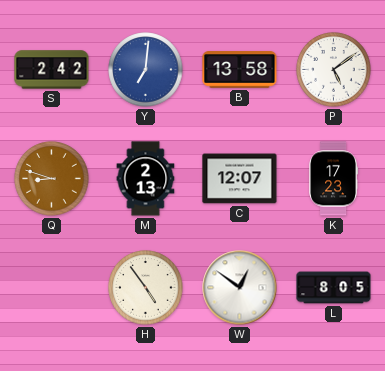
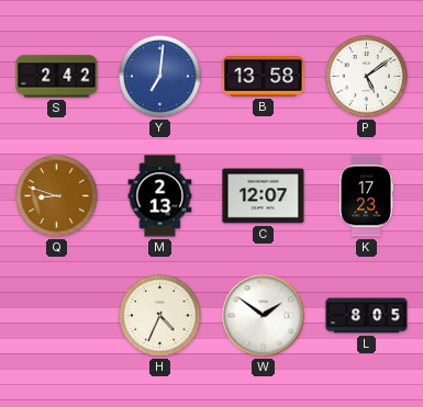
H: 4:54 -> 4:34
W: 12:51 -> 1:51
